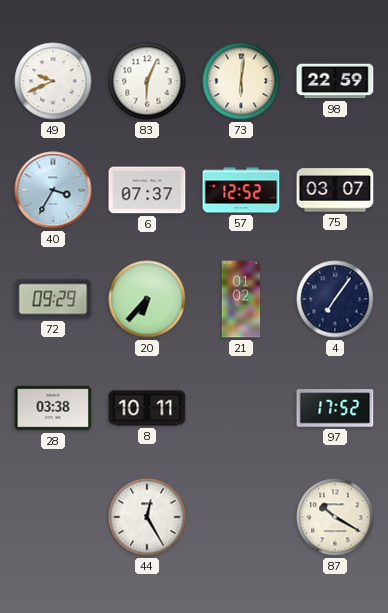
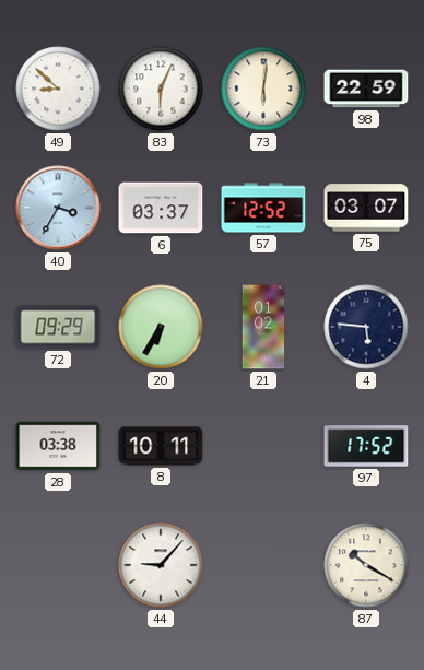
49: 9:41 -> 8:52
6: 07:37 -> 03:37
20: 6:37 -> 6:35
4: 7:06 -> 5:46
44: 12:25 -> 9:07
